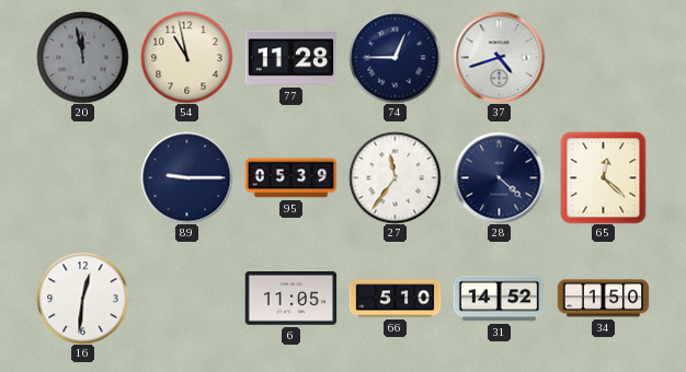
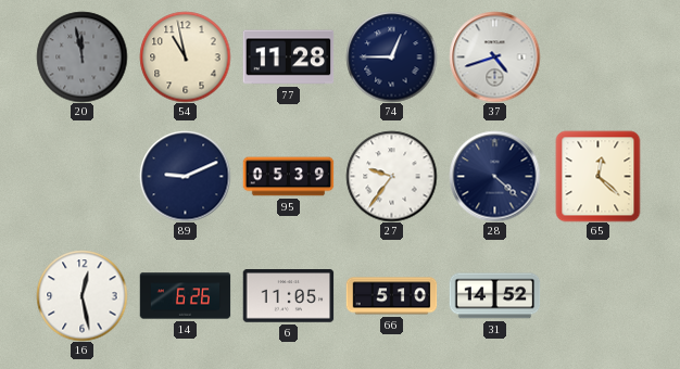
89: 9:15 -> 9:11
27: 11:36 -> 9:36
16: 12:31 -> 12:28
14: none -> 6:26
34: 1:50 -> none
